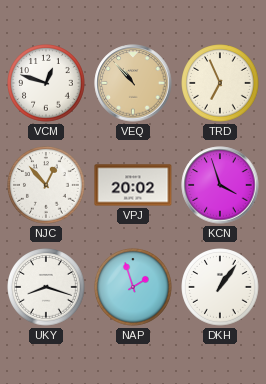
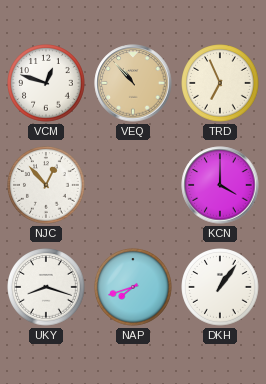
VPJ: 20:02 -> none
KCN: 3:57 -> 4:00
NAP: 1:57 -> 7:42
